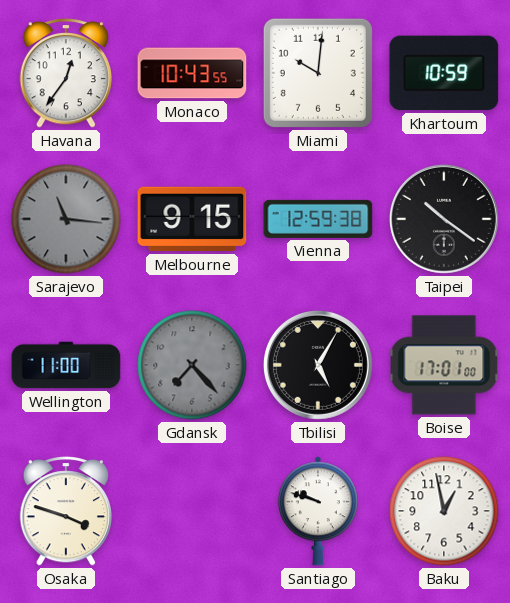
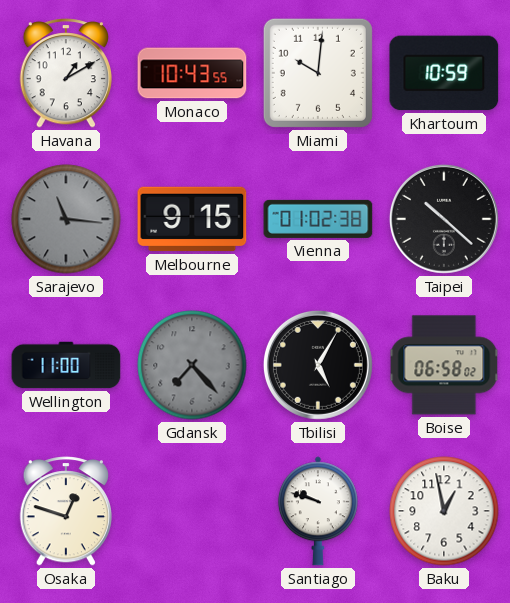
Havana: 12:36 -> 1:10
Vienna: 12:59 -> 01:02
Taipei: 10:21 -> 10:22
Boise: 17:01 -> 06:58
Osaka: 3:48 -> 12:48
